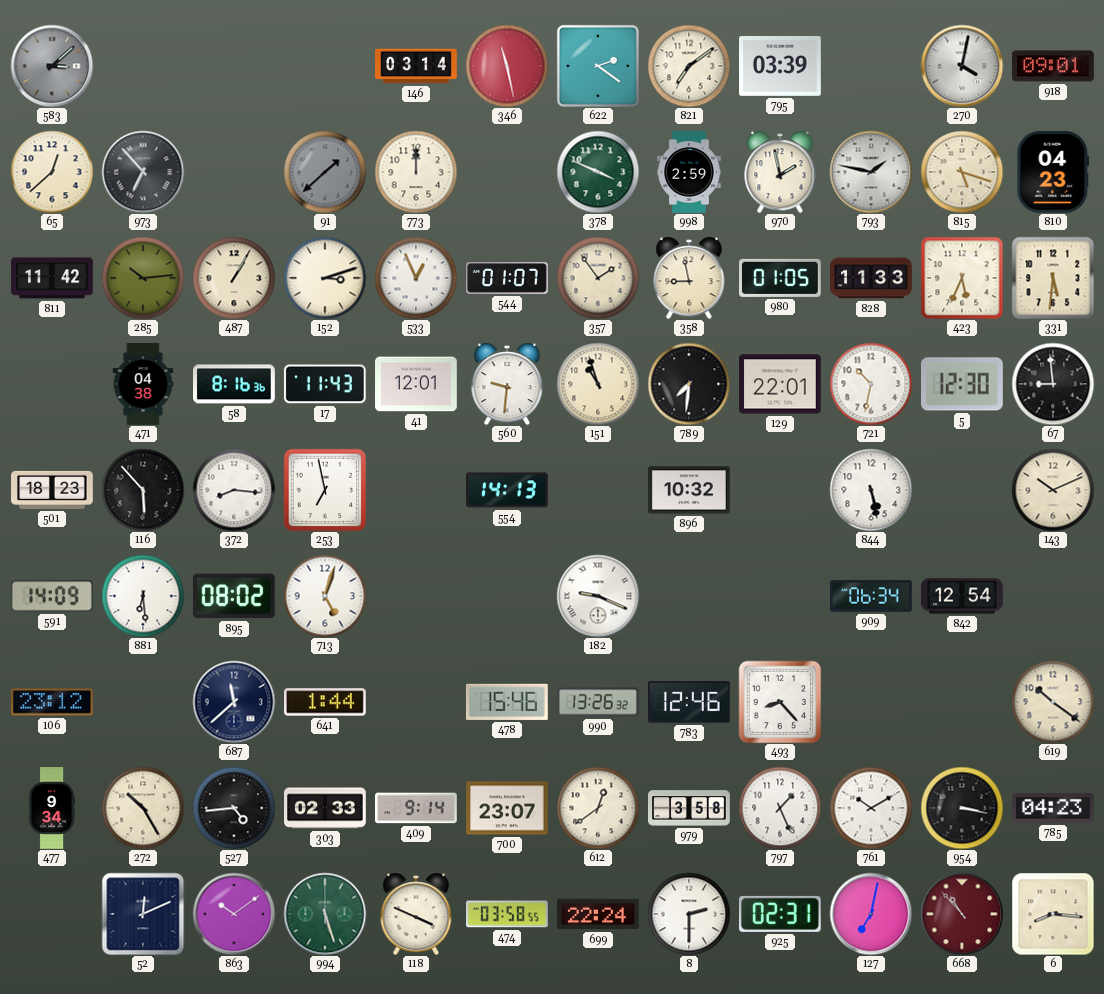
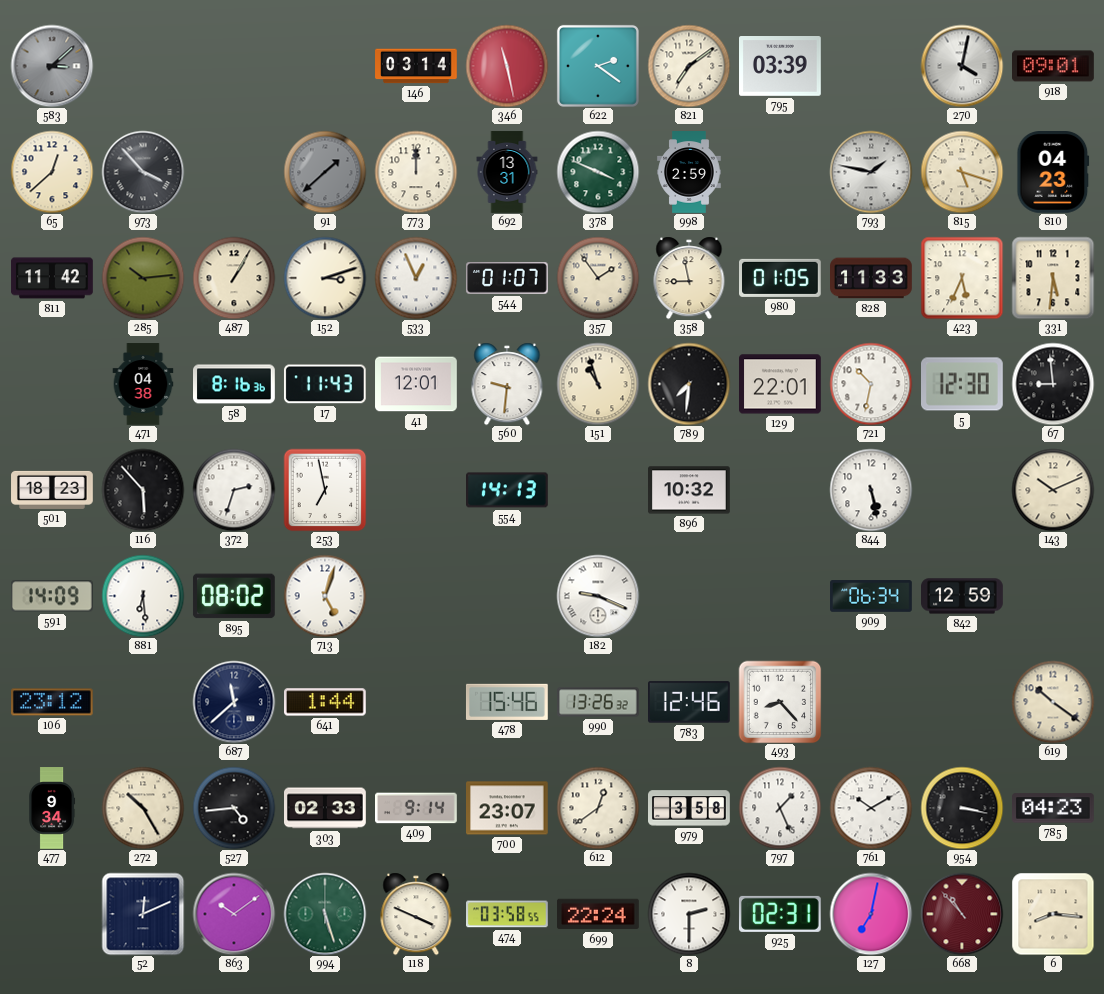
973: 6:53 -> 3:53
692: none -> 13:31
970: 1:58 -> none
372: 8:16 -> 2:33
842: 12:54 -> 12:59
